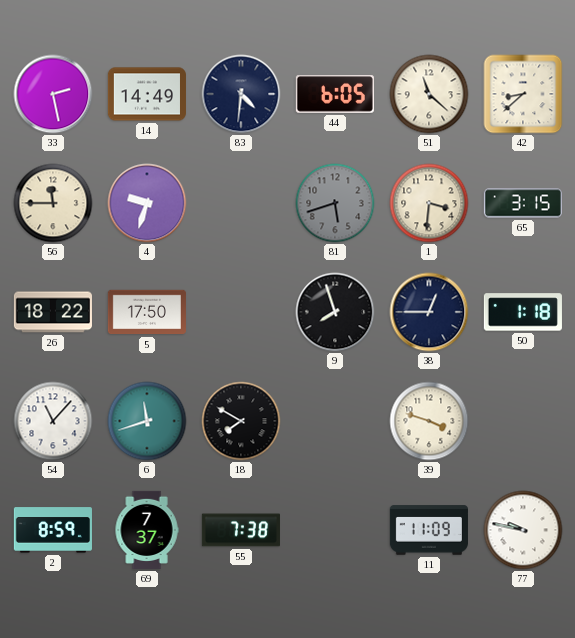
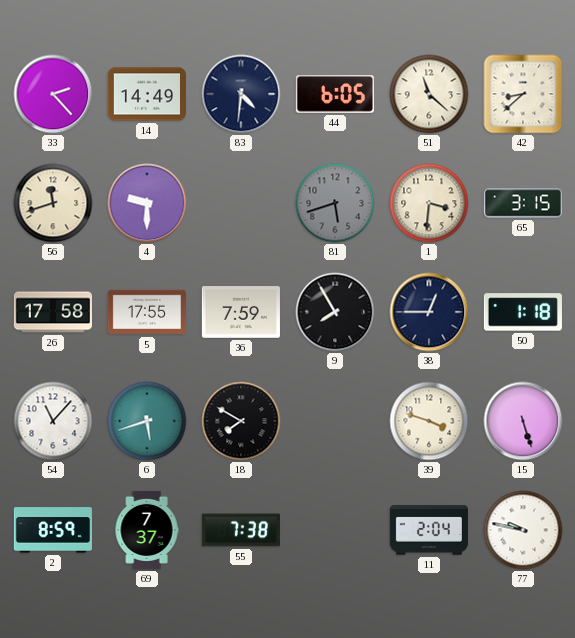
33: 2:28 -> 2:23
56: 11:45 -> 11:42
4: 9:33 -> 9:30
26: 18:22 -> 17:58
5: 17:50 -> 17:55
36: none -> 7:59
9: 7:57 -> 7:55
6: 11:42 -> 5:42
15: none -> 5:27
11: 11:09 -> 2:04
